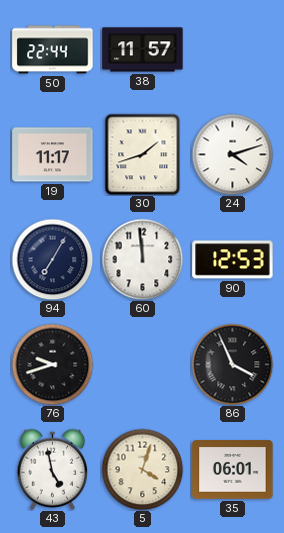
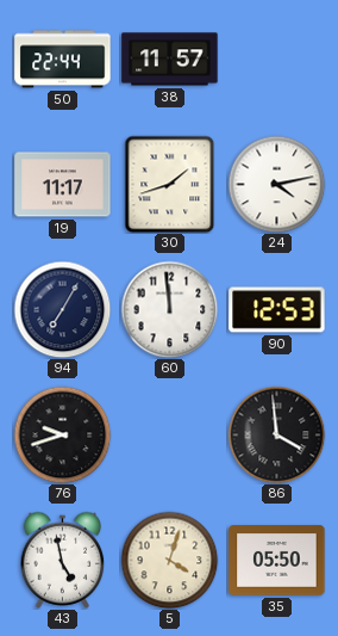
24: 4:12 -> 4:13
86: 3:56 -> 3:59
35: 06:01 -> 05:50
